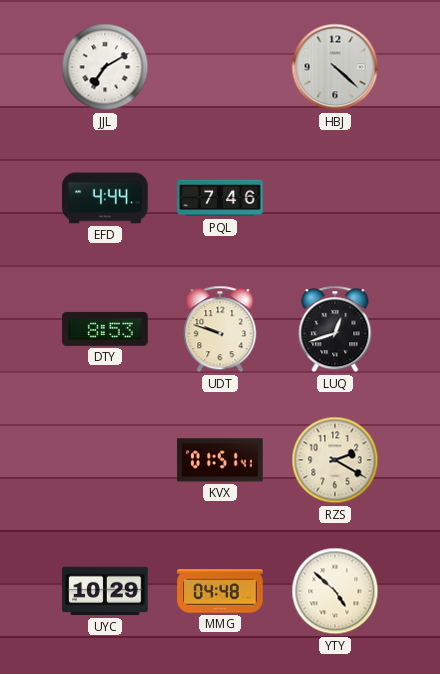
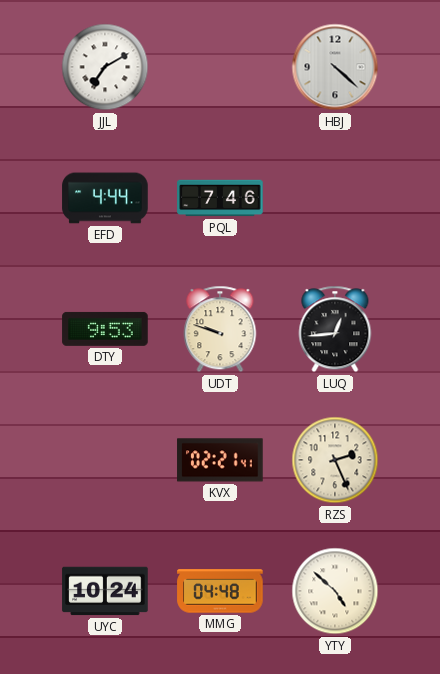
DTY: 8:53 -> 9:53
LUQ: 12:42 -> 12:44
KVX: 01:51 -> 02:21
RZS: 2:20 -> 2:26
UYC: 10:29 -> 10:24
